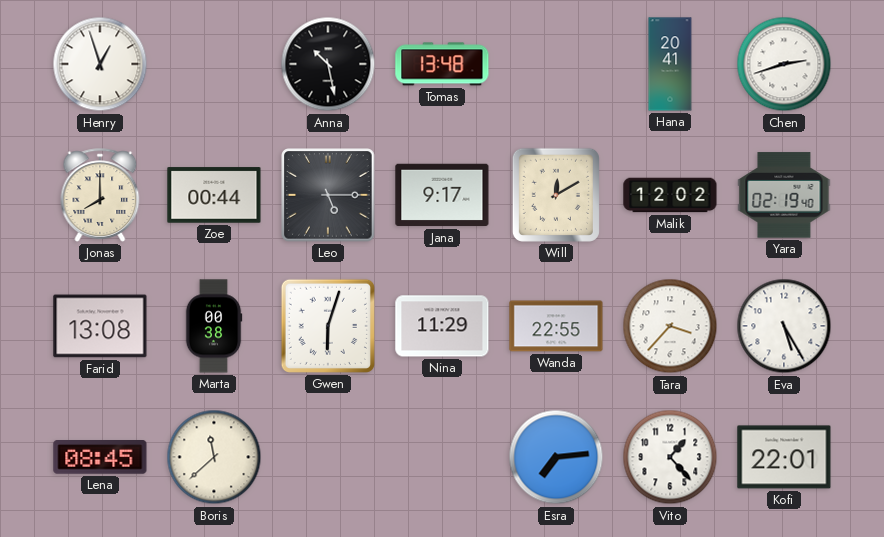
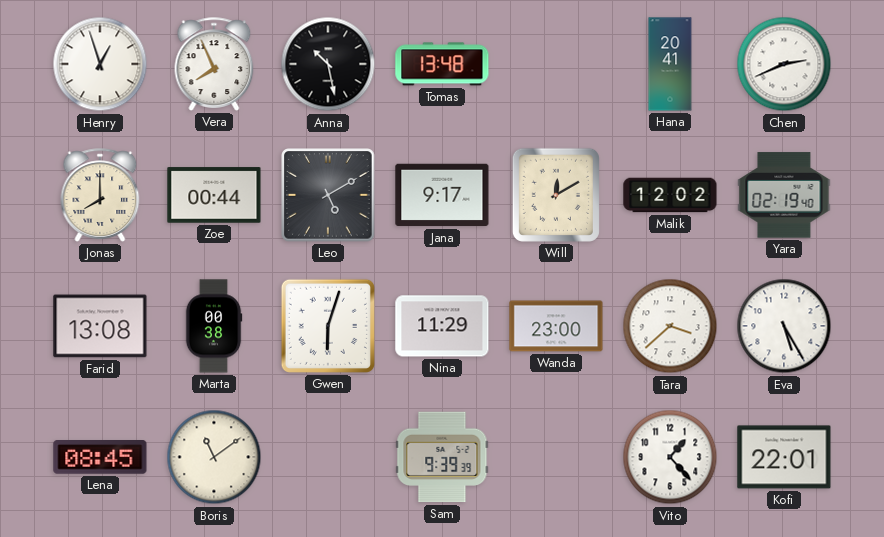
Vera: none -> 7:56
Chen: 2:42 -> 2:41
Leo: 5:15 -> 5:10
Wanda: 22:55 -> 23:00
Tara: 3:37 -> 3:38
Boris: 11:38 -> 11:09
Sam: none -> 9:39
Esra: 7:14 -> none
